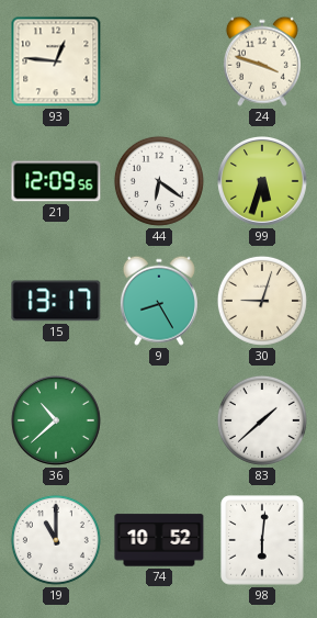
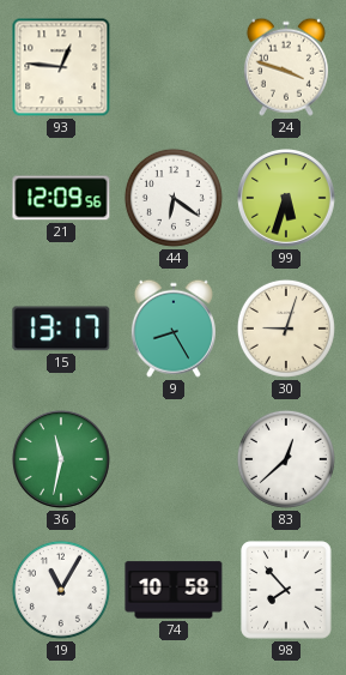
36: 10:38 -> 11:32
83: 1:38 -> 12:38
19: 11:00 -> 11:05
74: 10:52 -> 10:58
98: 6:01 -> 7:53
